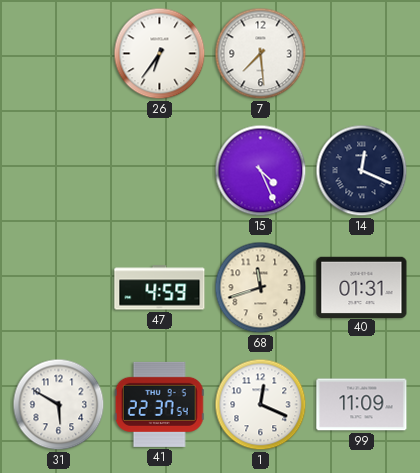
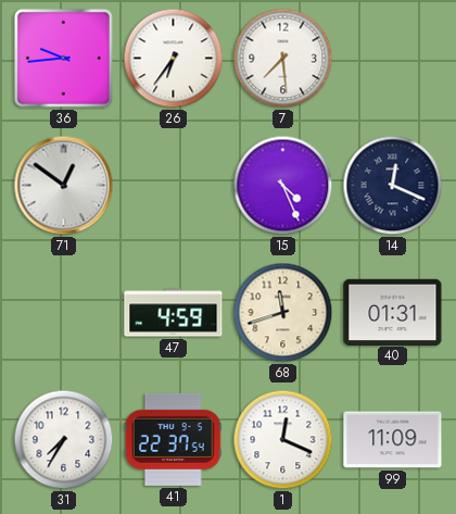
36: none -> 9:44
71: none -> 12:51
31: 5:50 -> 7:35
